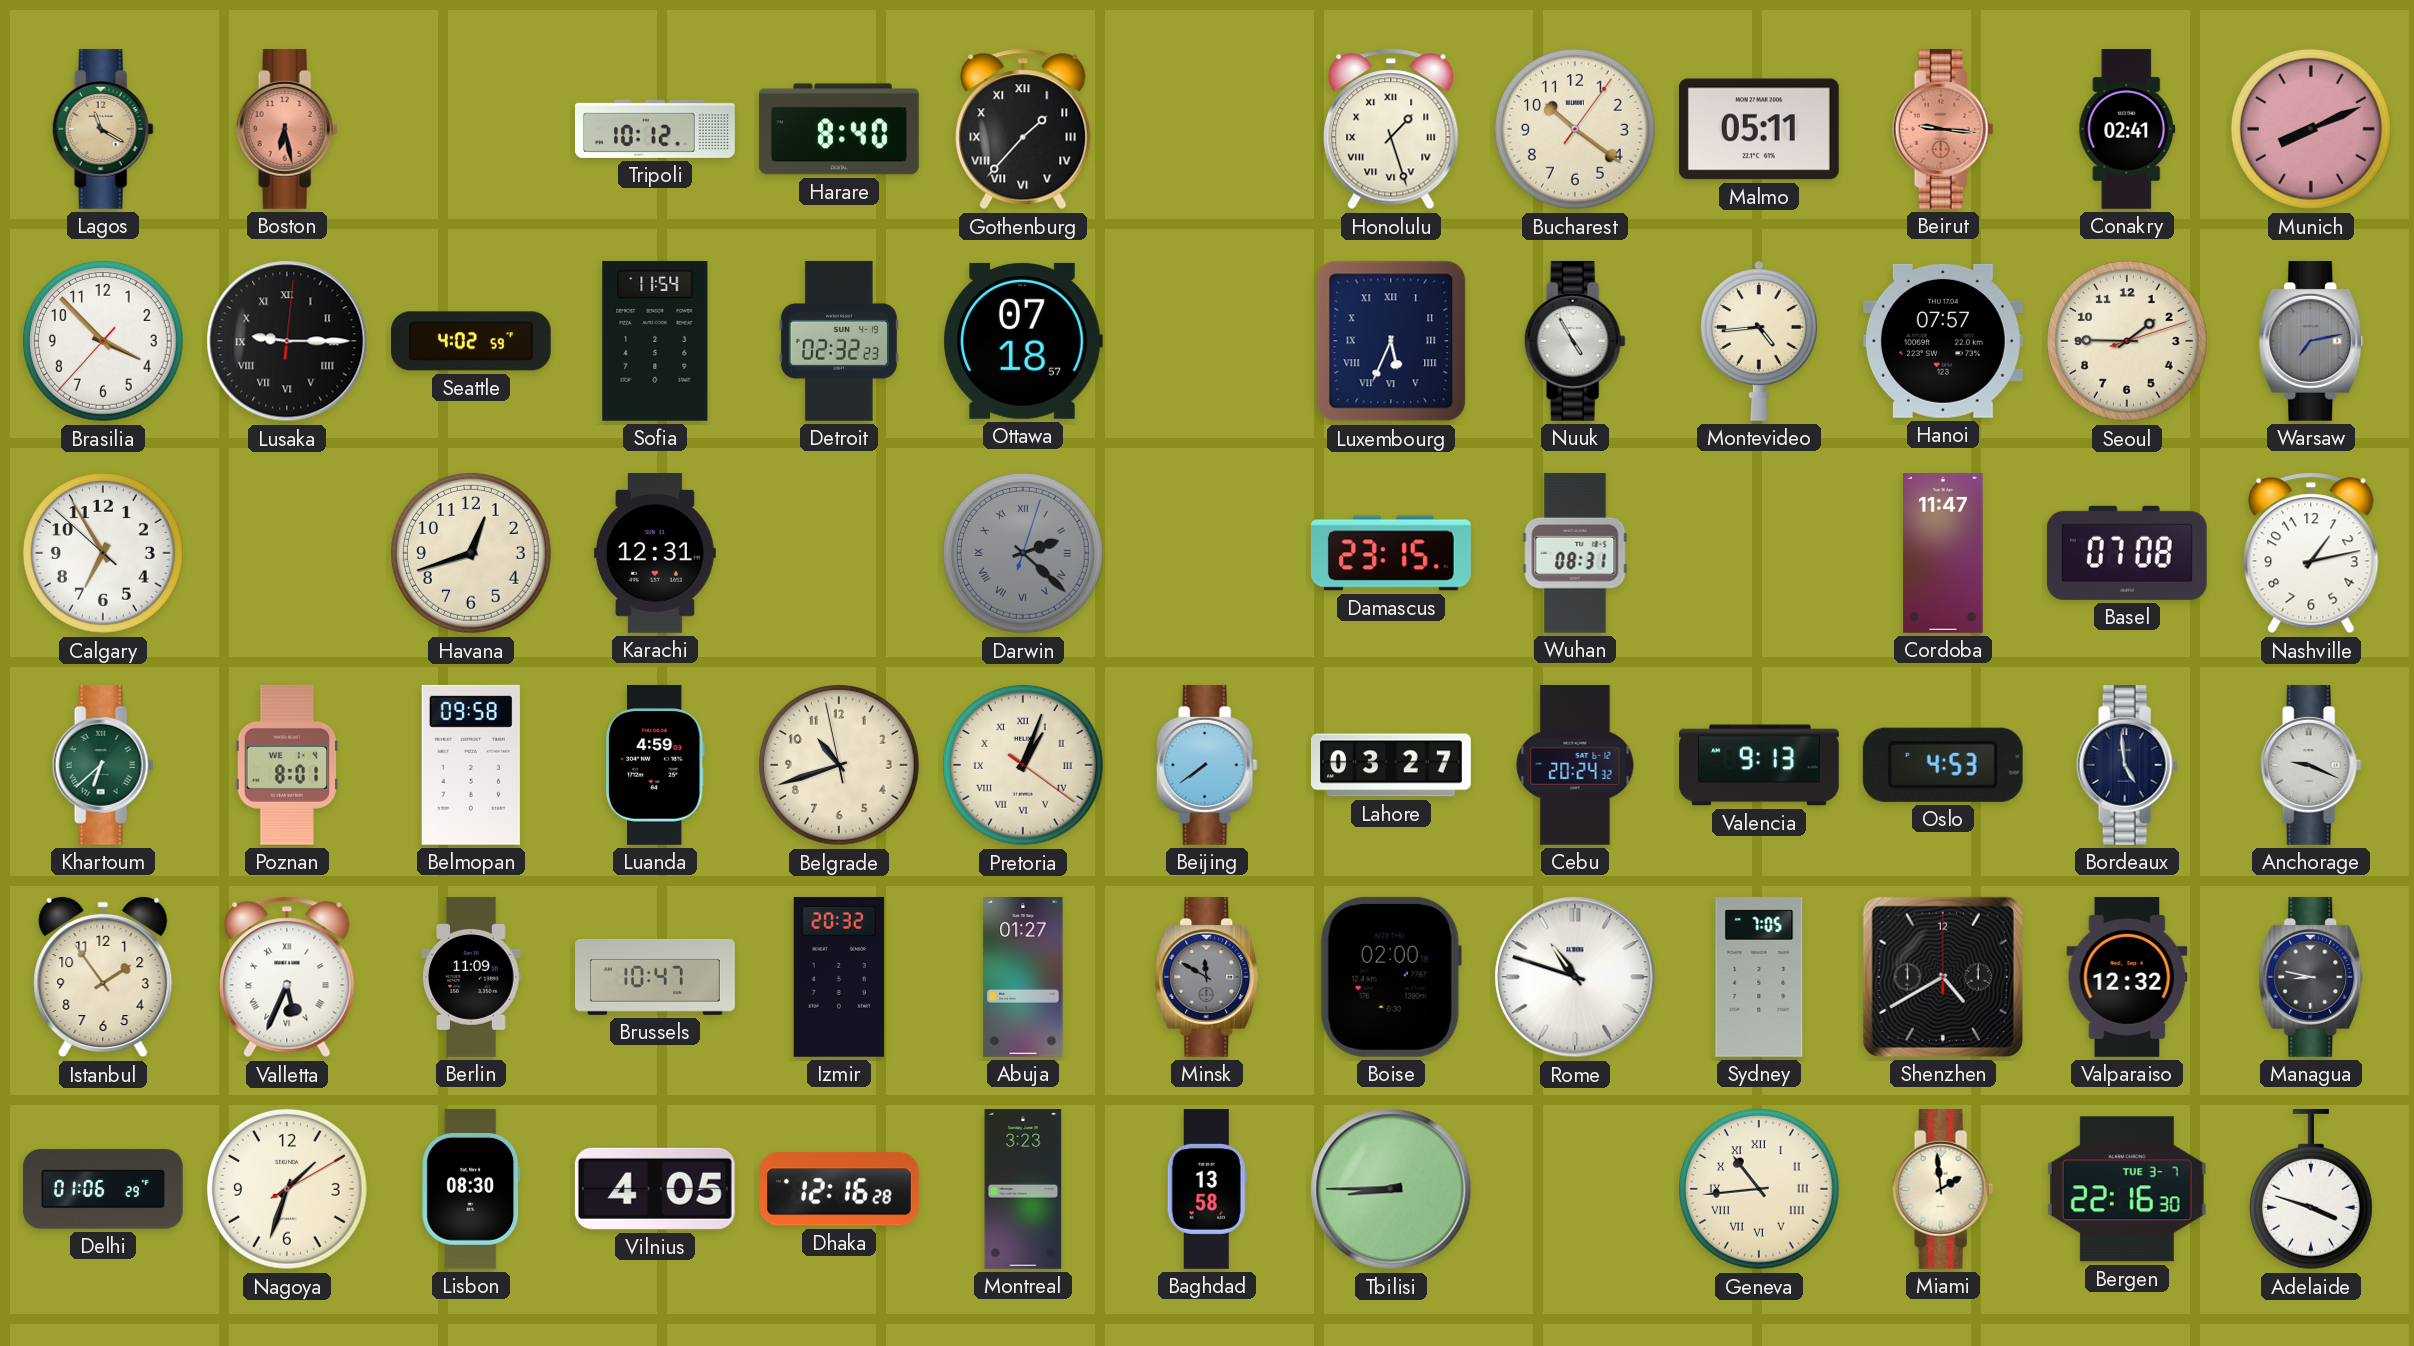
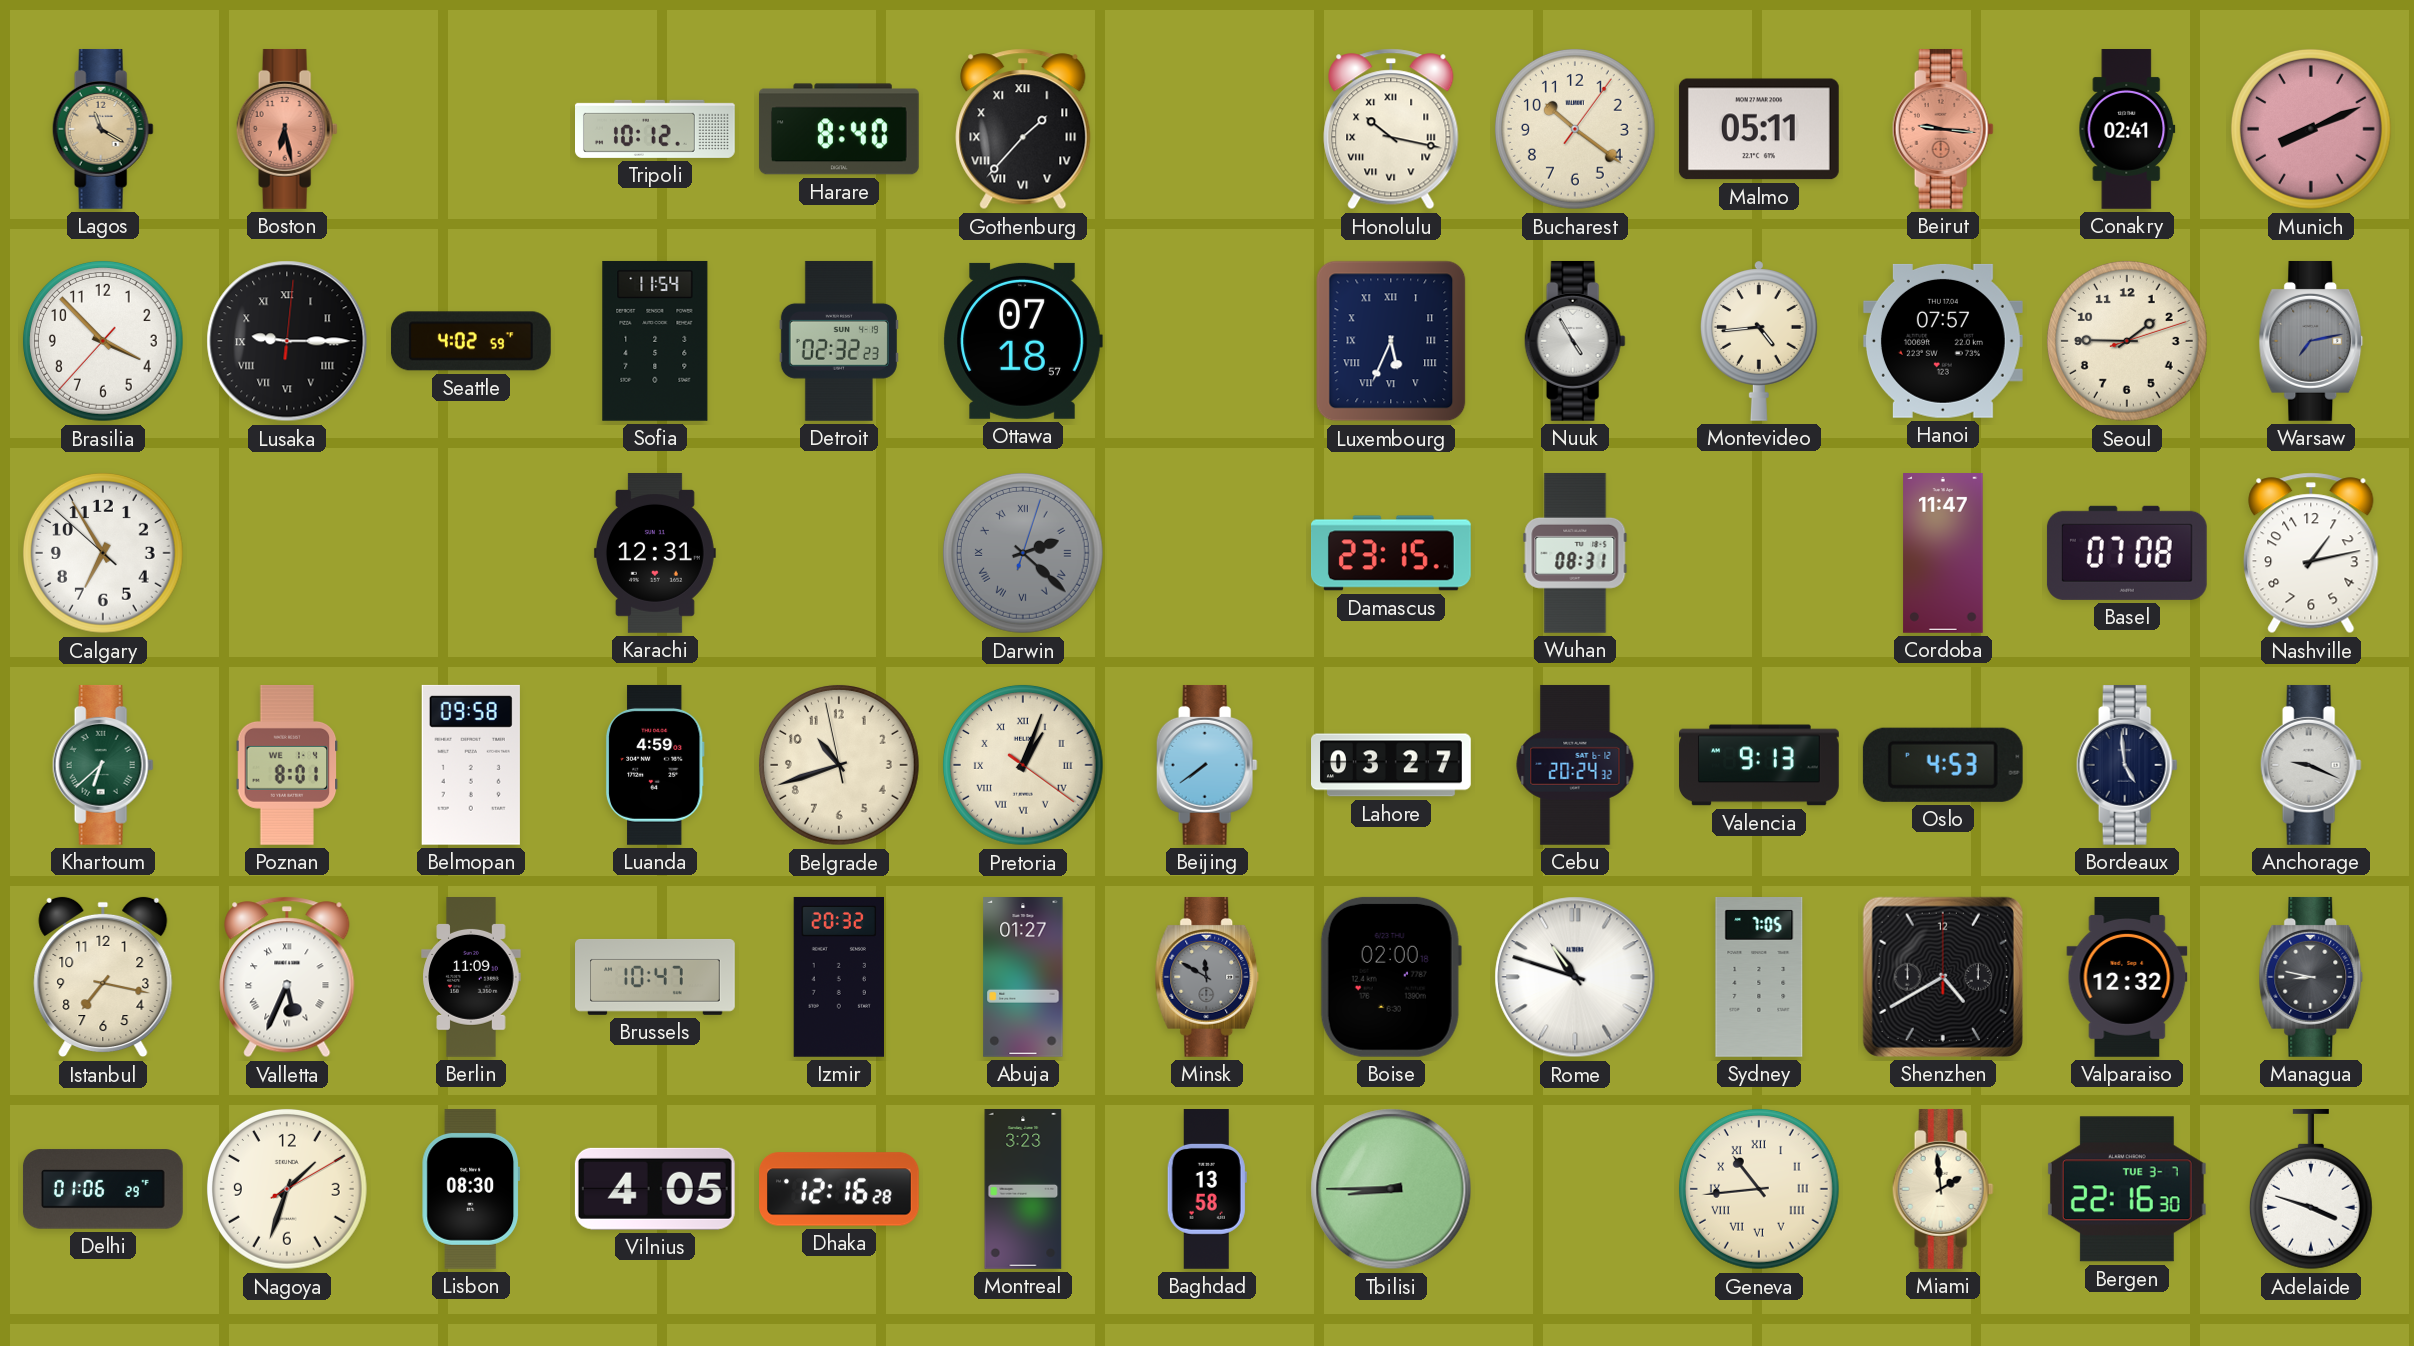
Honolulu: 1:27 -> 10:17
Havana: 12:42 -> none
Istanbul: 1:54 -> 7:17
